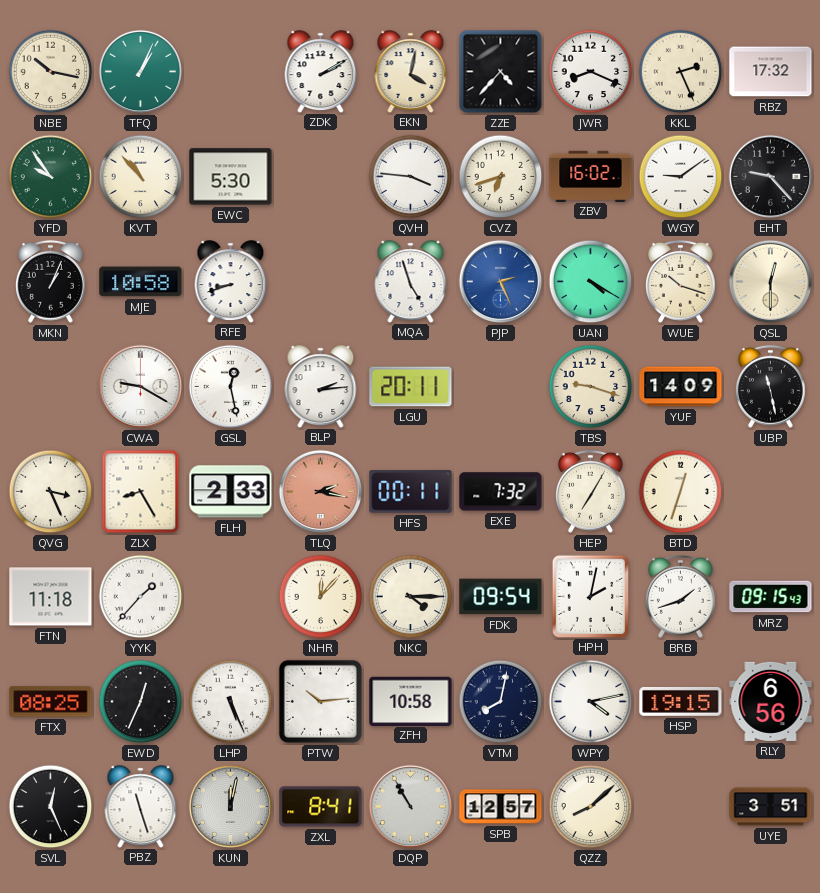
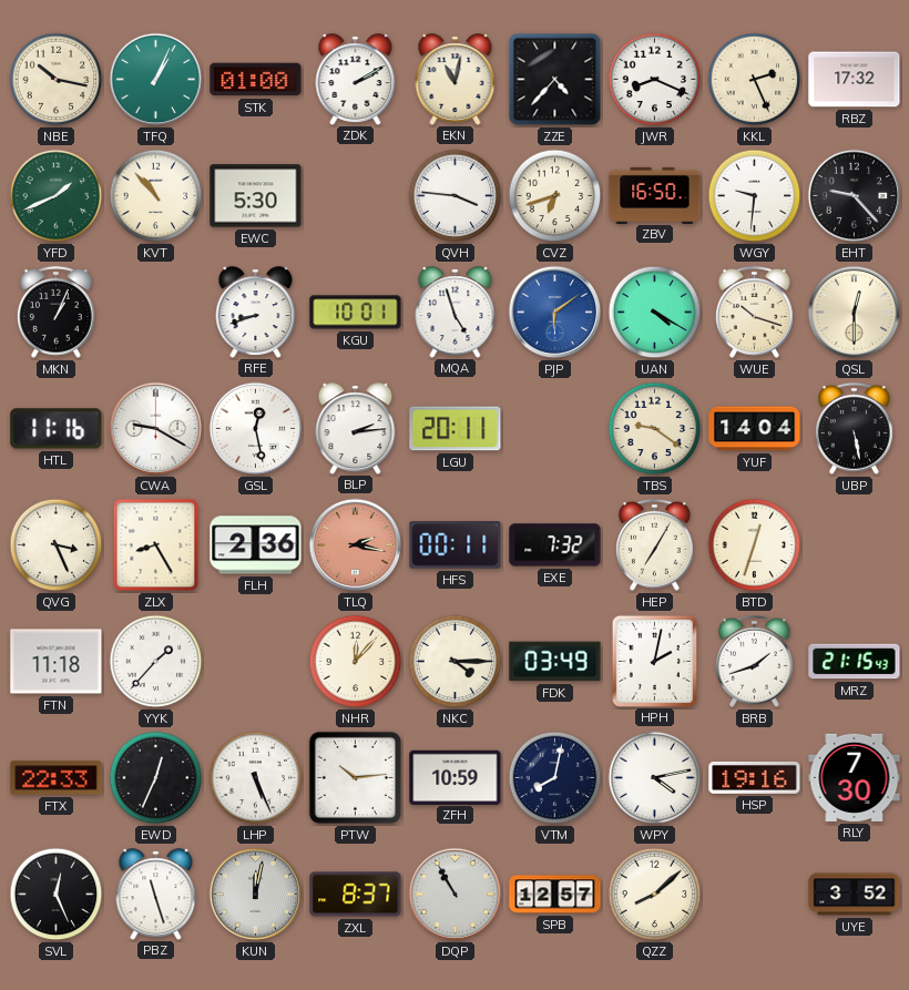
STK: none -> 01:00
EKN: 4:02 -> 11:02
YFD: 9:54 -> 1:41
ZBV: 16:02 -> 16:50
WGY: 9:09 -> 9:31
MJE: 10:58 -> none
KGU: none -> 10:01
PJP: 2:26 -> 6:09
HTL: none -> 11:16
TBS: 9:18 -> 9:21
YUF: 14:09 -> 14:04
UBP: 11:28 -> 5:28
FLH: 2:33 -> 2:36
FDK: 09:54 -> 03:49
MRZ: 09:15 -> 21:15
FTX: 08:25 -> 22:33
ZFH: 10:58 -> 10:59
HSP: 19:15 -> 19:16
RLY: 6:56 -> 7:30
ZXL: 8:41 -> 8:37
UYE: 3:51 -> 3:52
